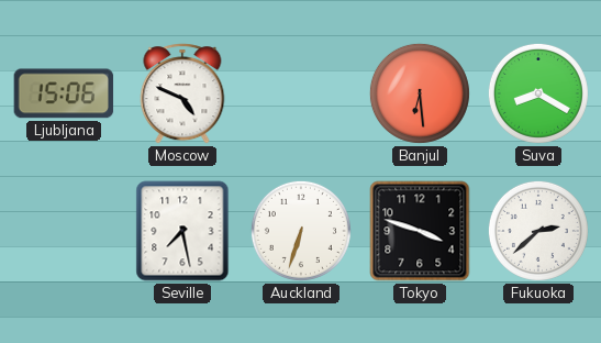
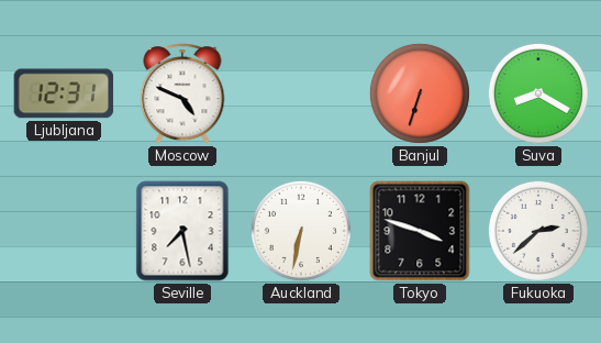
Ljubljana: 15:06 -> 12:31
Banjul: 6:29 -> 6:33
Auckland: 6:33 -> 6:32
